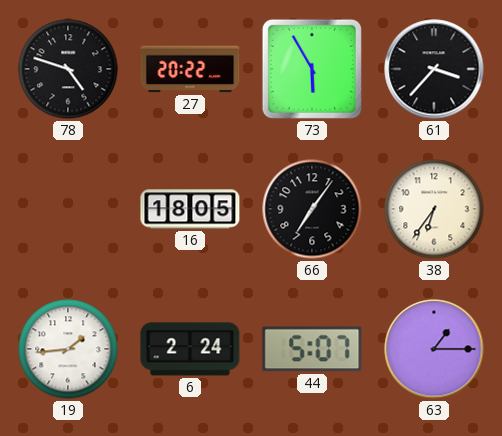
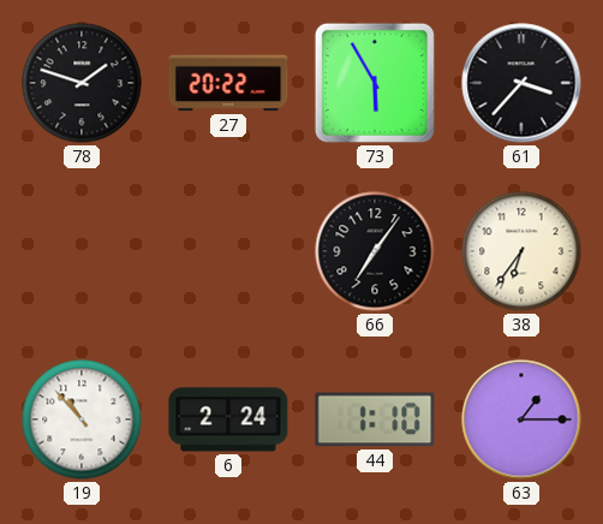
78: 4:48 -> 1:48
16: 18:05 -> none
19: 1:44 -> 10:53
44: 5:07 -> 1:10
